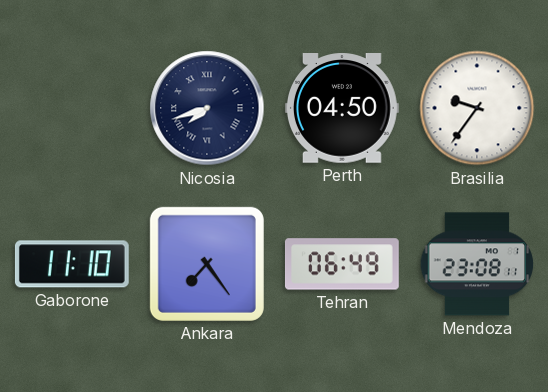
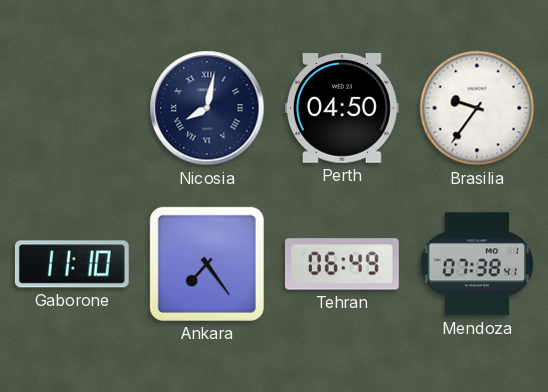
Nicosia: 7:42 -> 8:02
Mendoza: 23:08 -> 07:38
